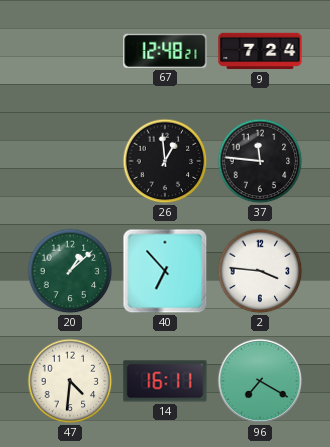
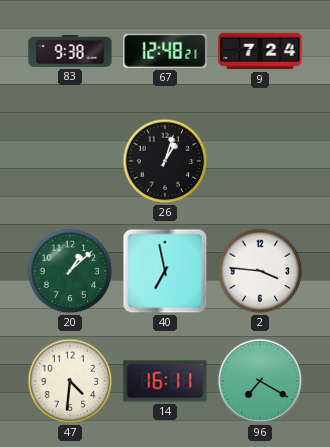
83: none -> 9:38
26: 12:59 -> 1:03
37: 11:46 -> none
40: 6:53 -> 6:58
